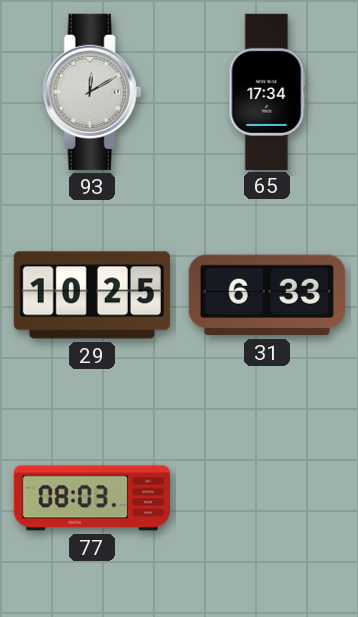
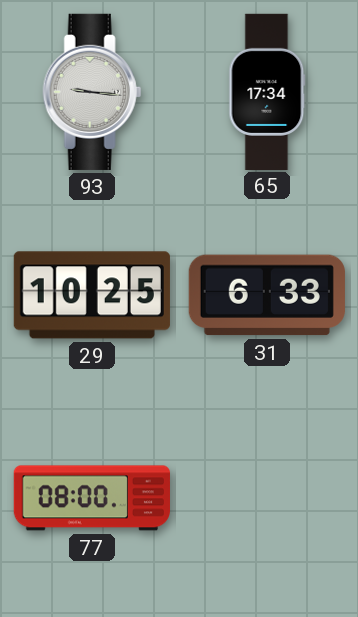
93: 12:10 -> 9:16
77: 08:03 -> 08:00
